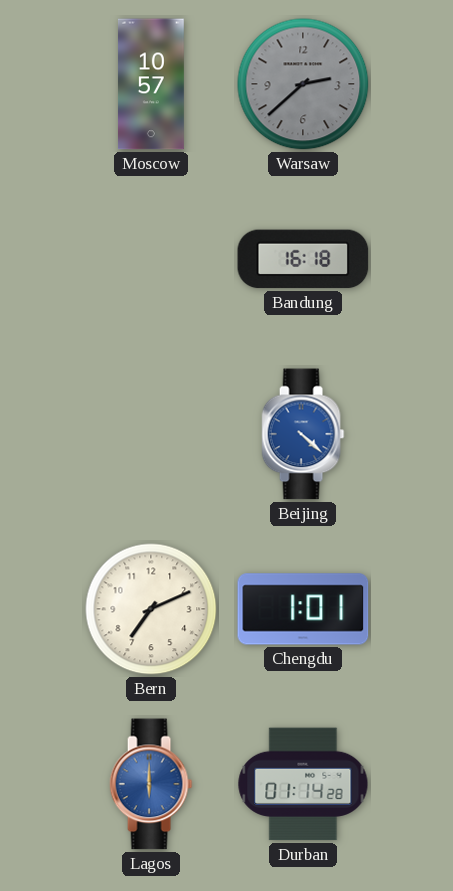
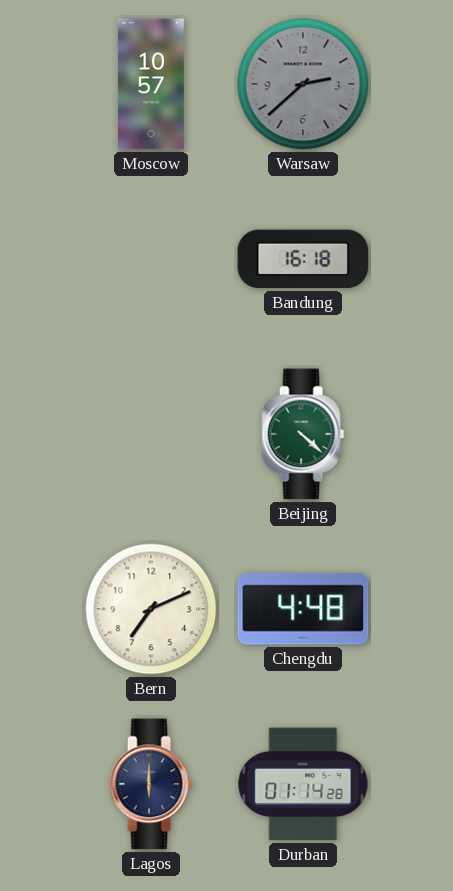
Beijing dial: blue -> green
Chengdu: 1:01 -> 4:48
Lagos dial: blue -> navy
